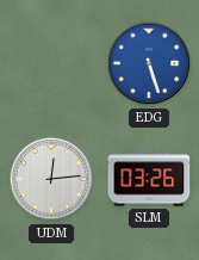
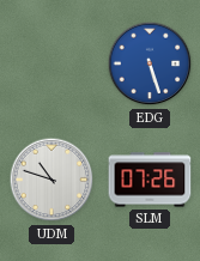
UDM: 12:14 -> 10:48
SLM: 03:26 -> 07:26
